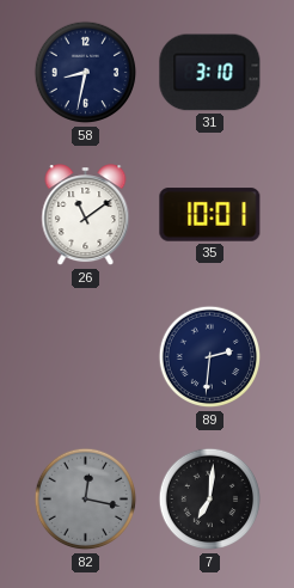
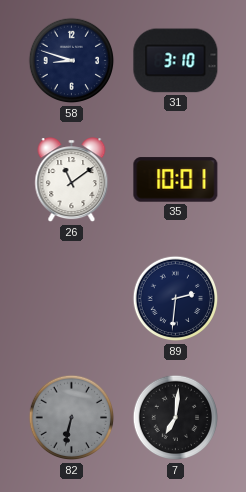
58: 8:32 -> 8:48
82: 12:17 -> 6:32
